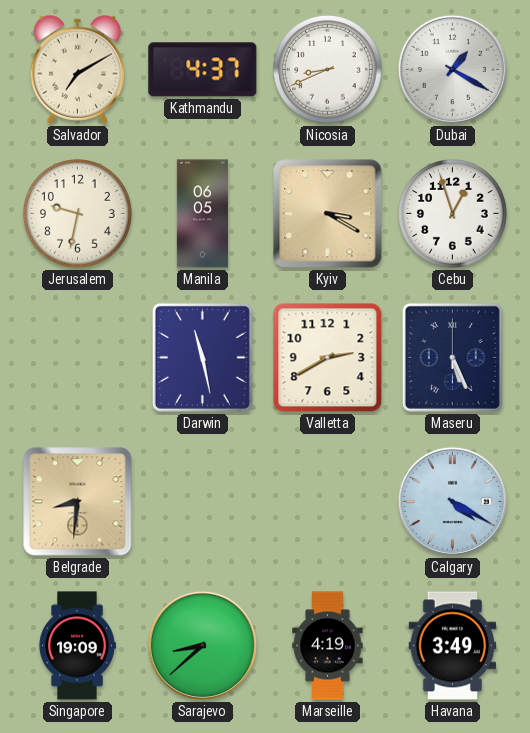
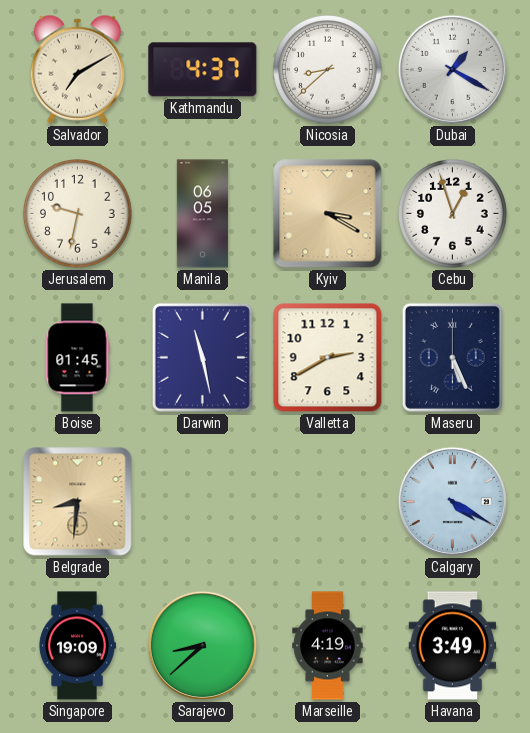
Nicosia: 8:41 -> 8:38
Boise: none -> 01:45
